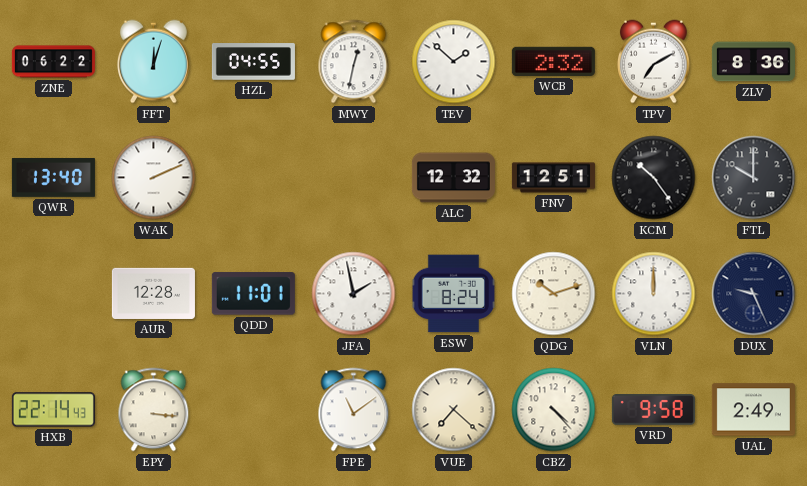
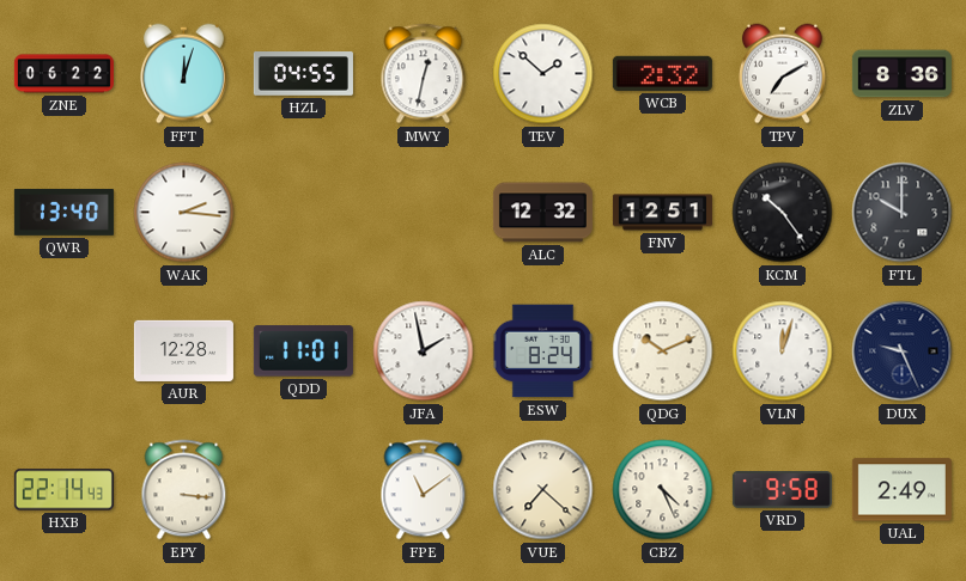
WAK: 2:11 -> 2:16
QDG: 10:12 -> 10:11
VLN: 12:00 -> 12:03
CBZ: 4:23 -> 4:26
